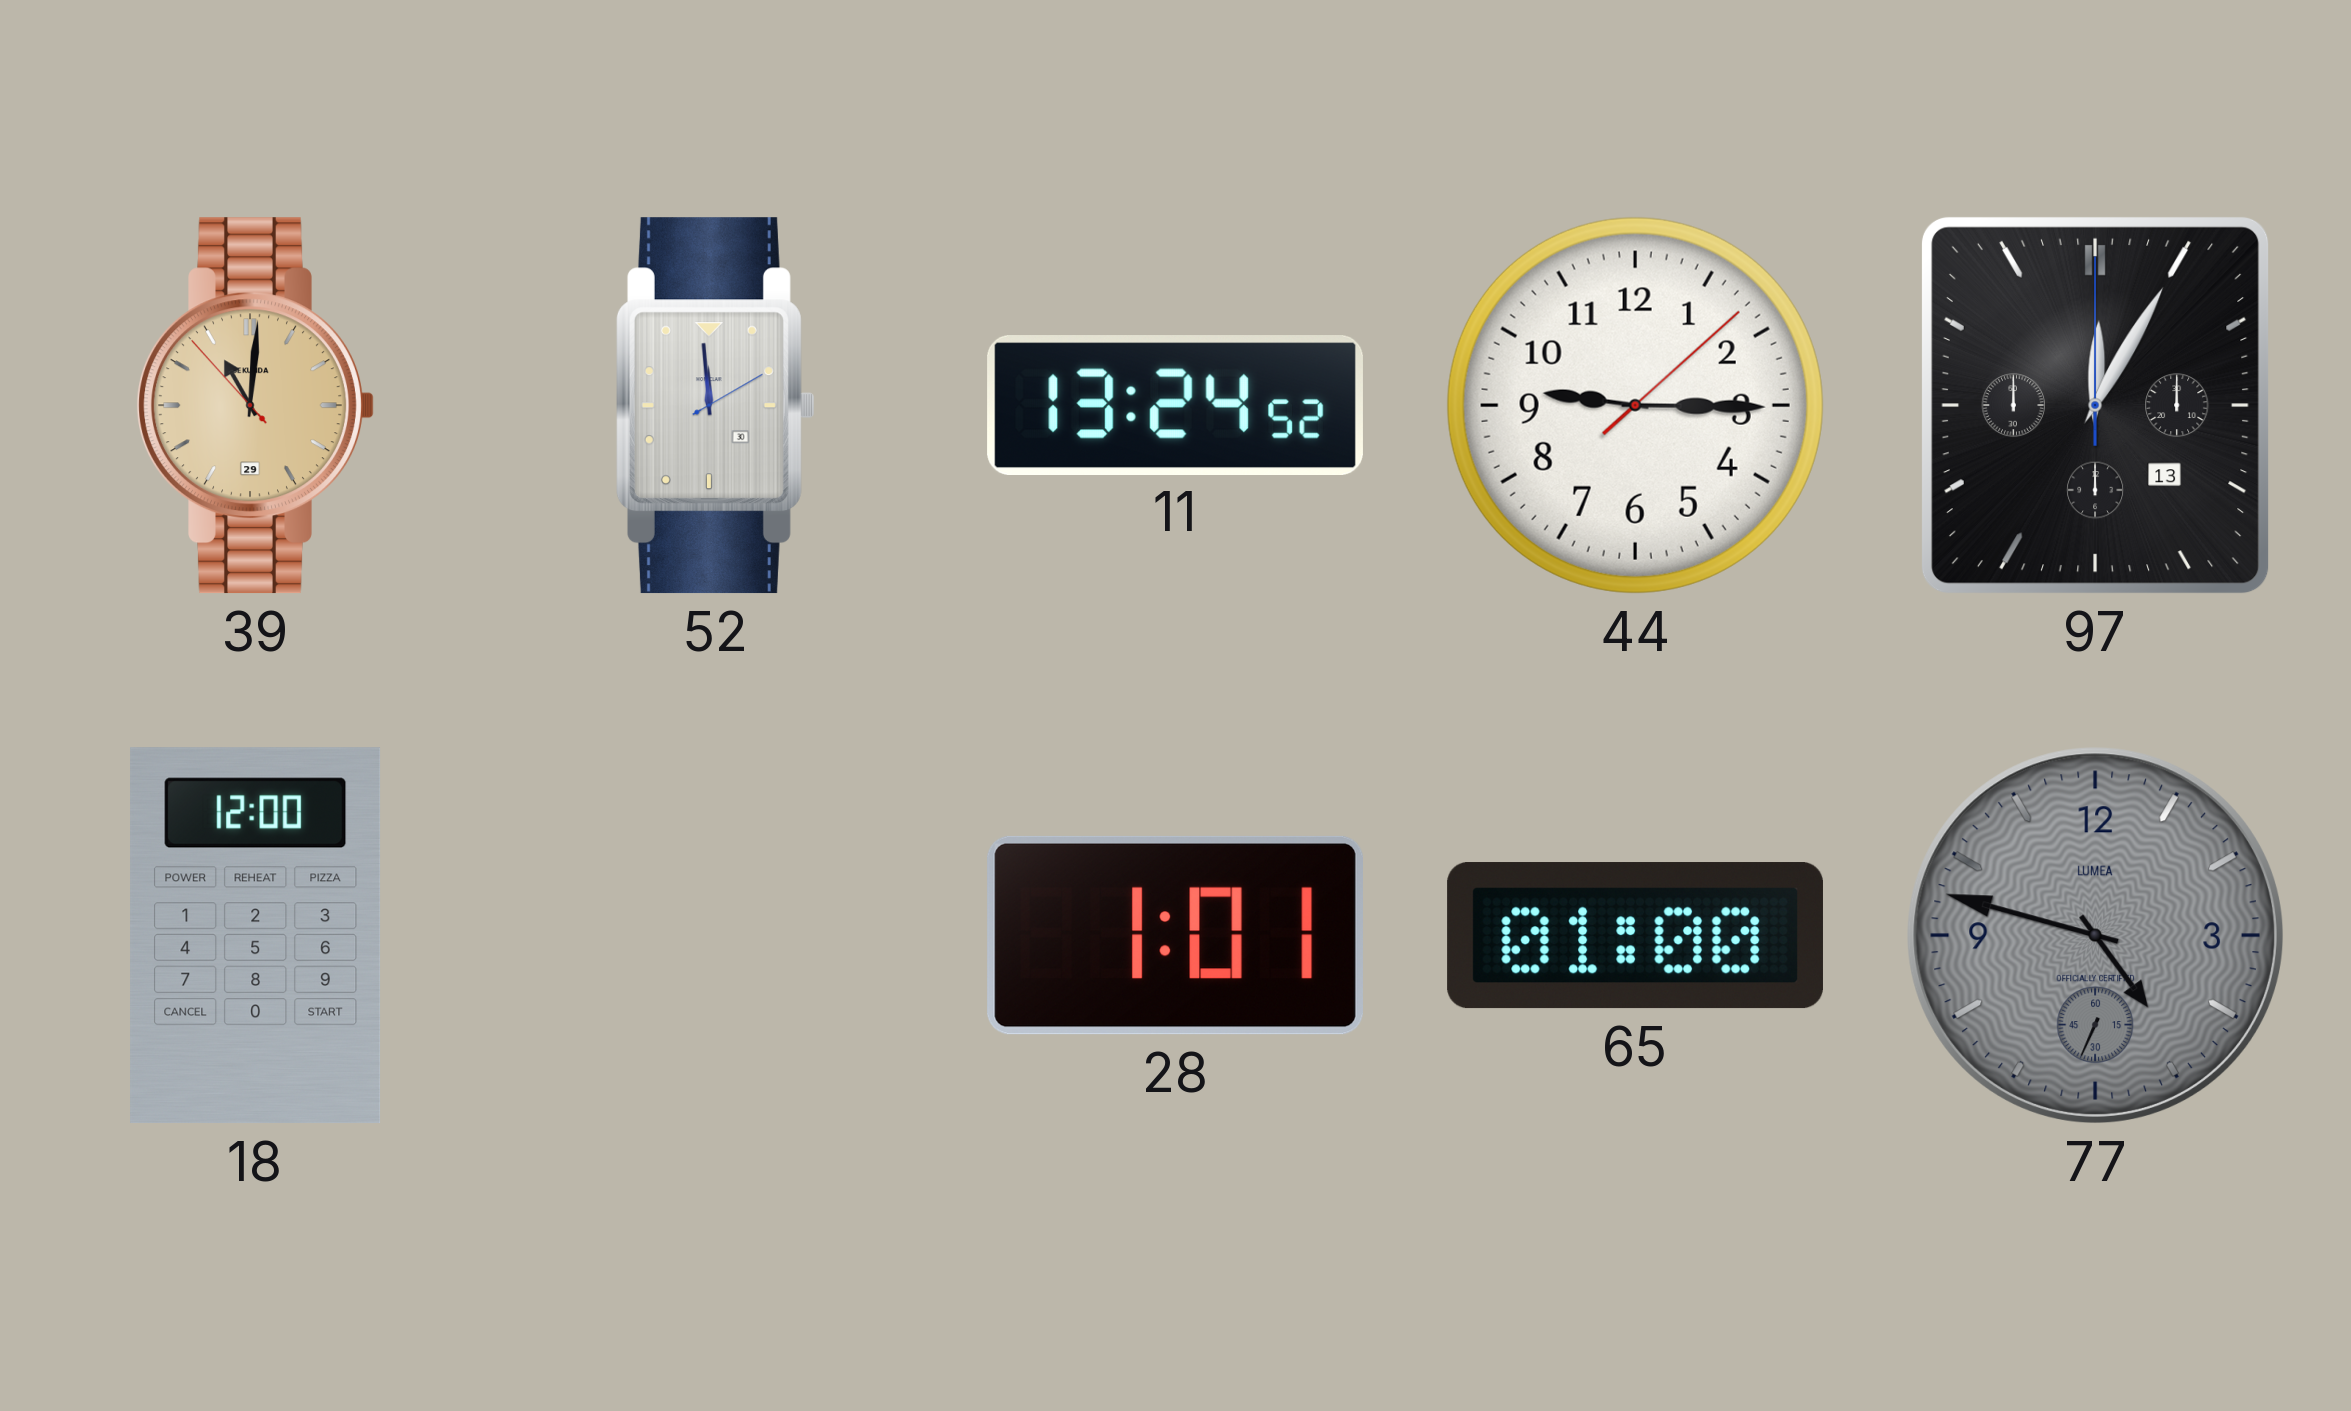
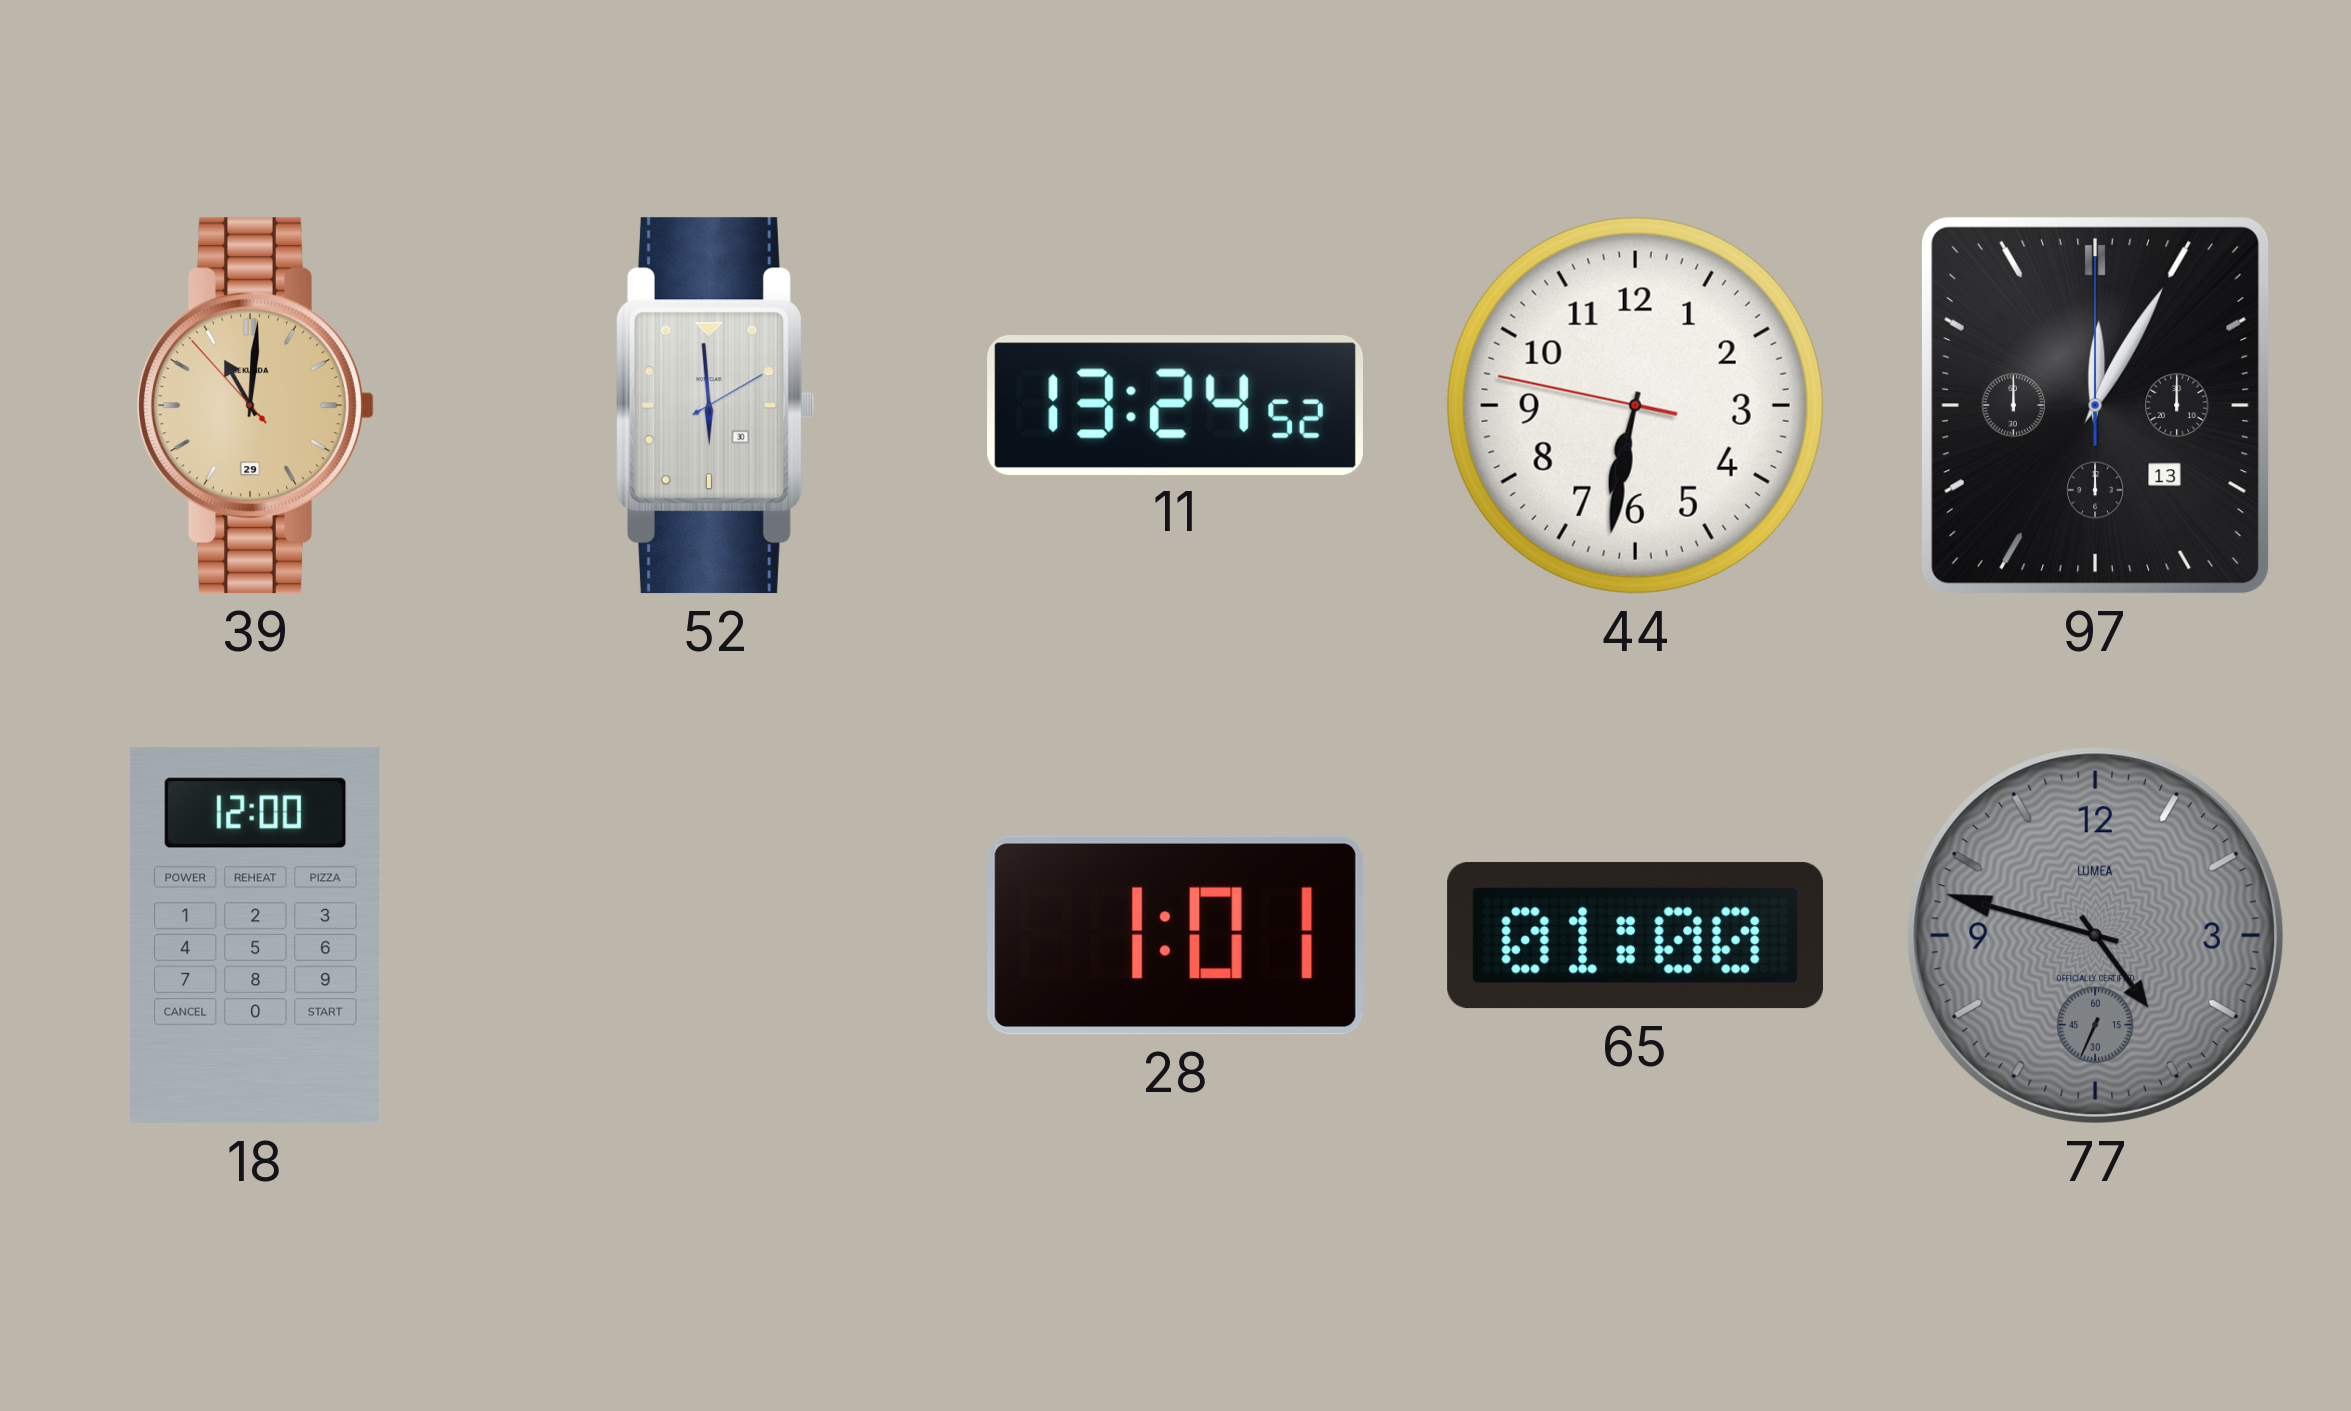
52: 11:59 -> 5:59
44: 9:15 -> 6:31
